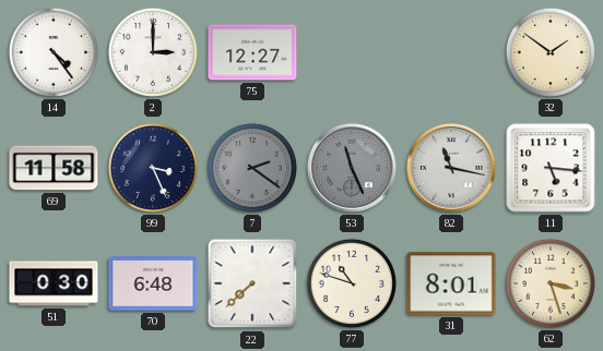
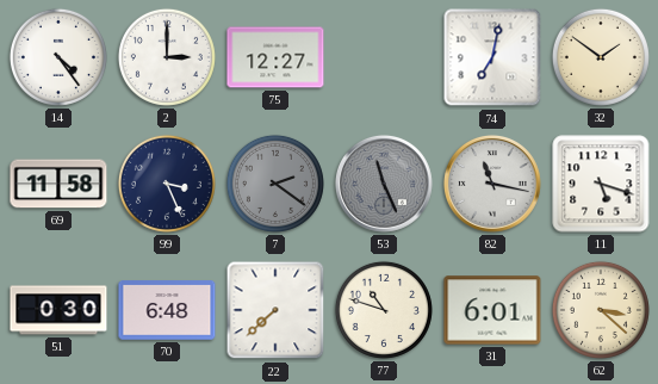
74: none -> 7:02
11: 5:16 -> 5:18
31: 8:01 -> 6:01
62: 3:27 -> 3:22
